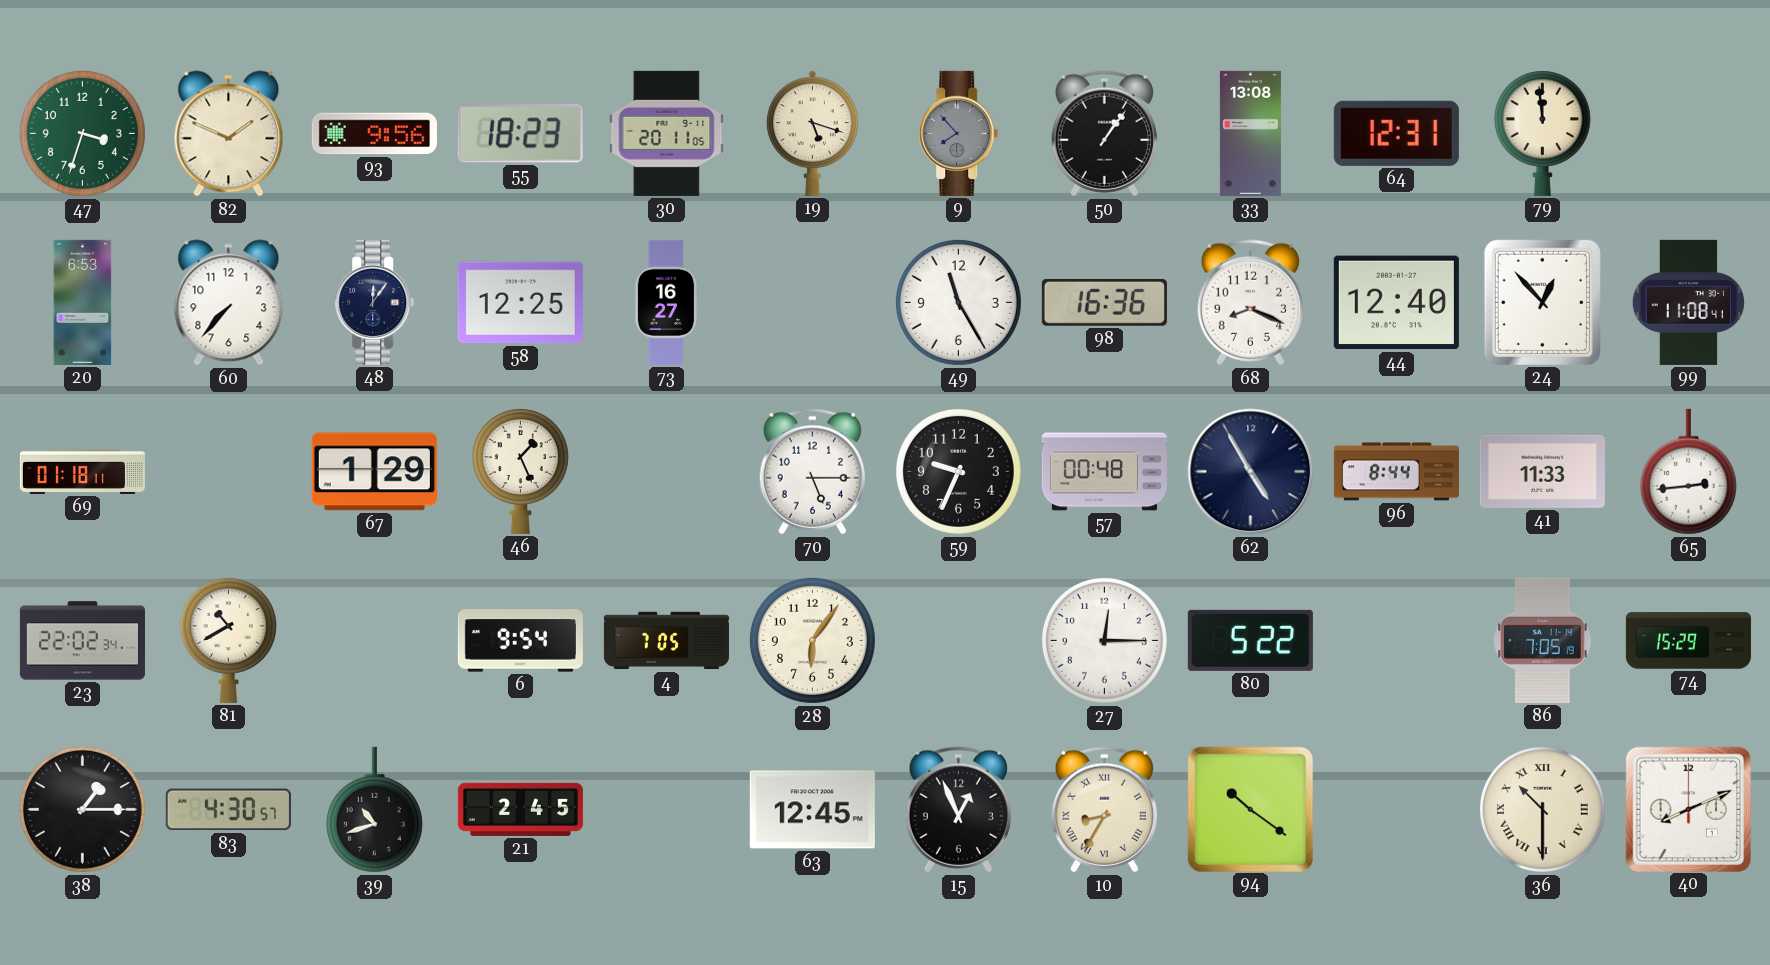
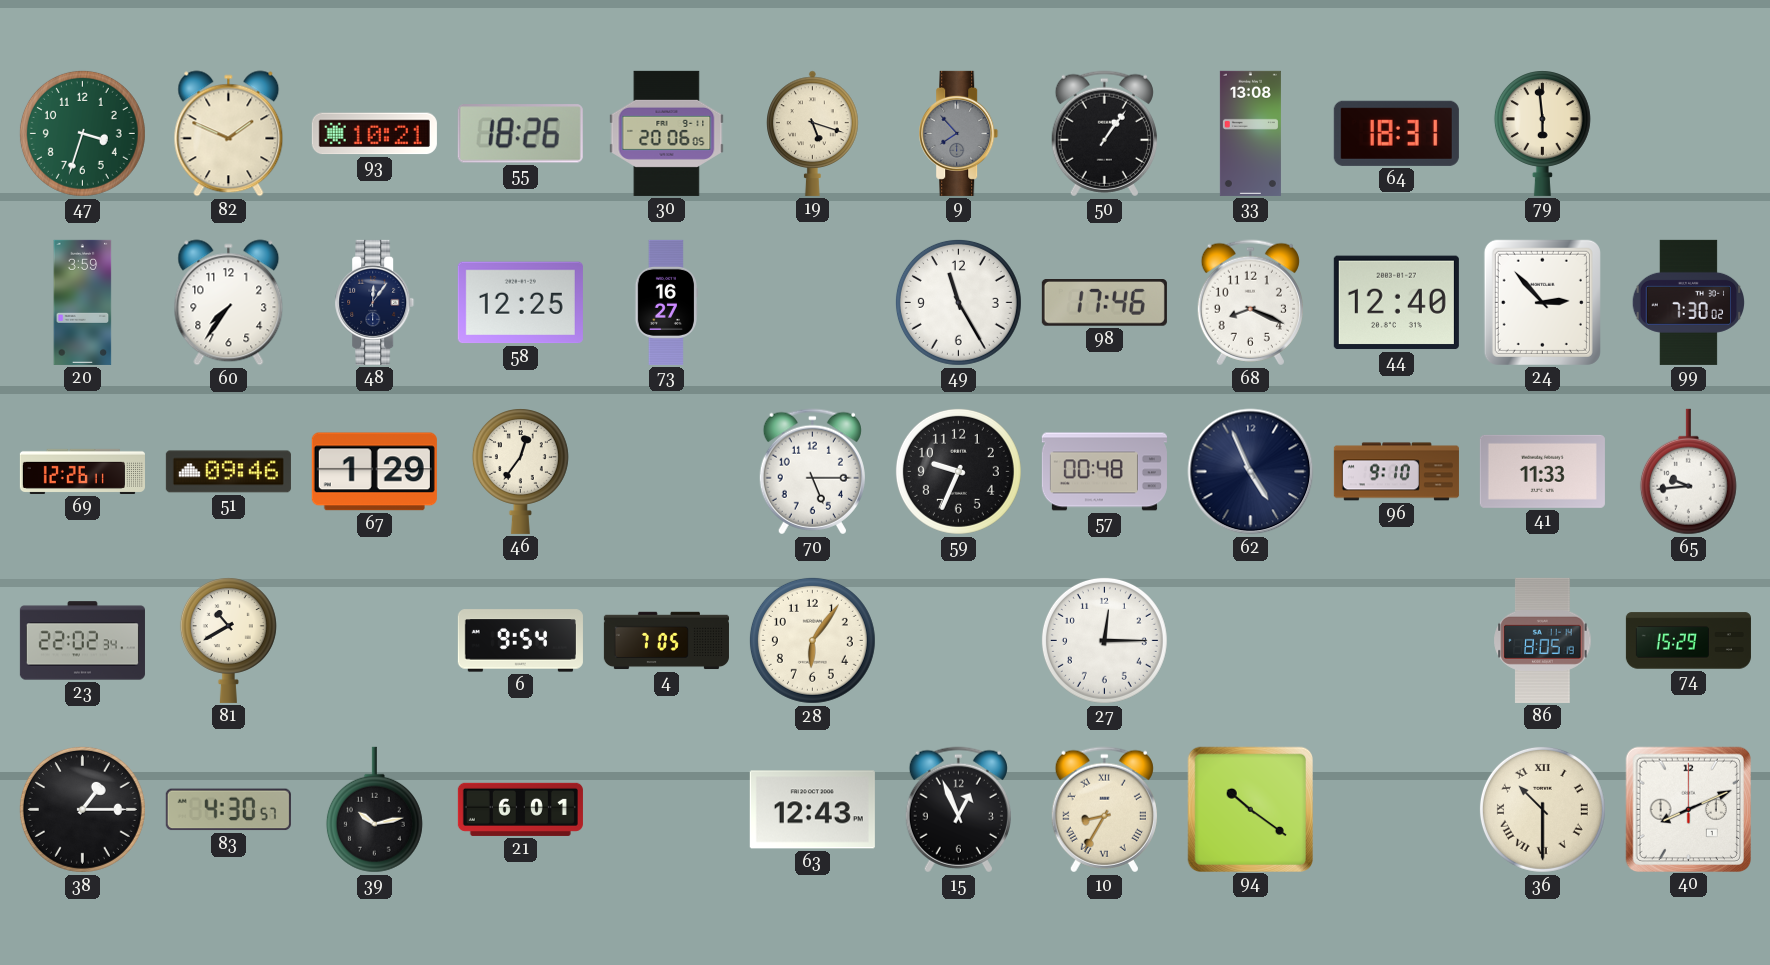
93: 9:56 -> 10:21
55: 18:23 -> 18:26
30: 20:11 -> 20:06
64: 12:31 -> 18:31
79: 11:59 -> 5:59
20: 6:53 -> 3:59
60: 7:37 -> 7:36
98: 16:36 -> 17:46
24: 12:53 -> 2:53
99: 11:08 -> 7:30
69: 01:18 -> 12:26
51: none -> 09:46
46: 1:26 -> 12:36
62: 4:55 -> 4:56
96: 8:44 -> 9:10
65: 2:44 -> 9:44
80: 5:22 -> none
86: 7:05 -> 8:05
39: 10:42 -> 10:13
21: 2:45 -> 6:01
63: 12:45 -> 12:43
